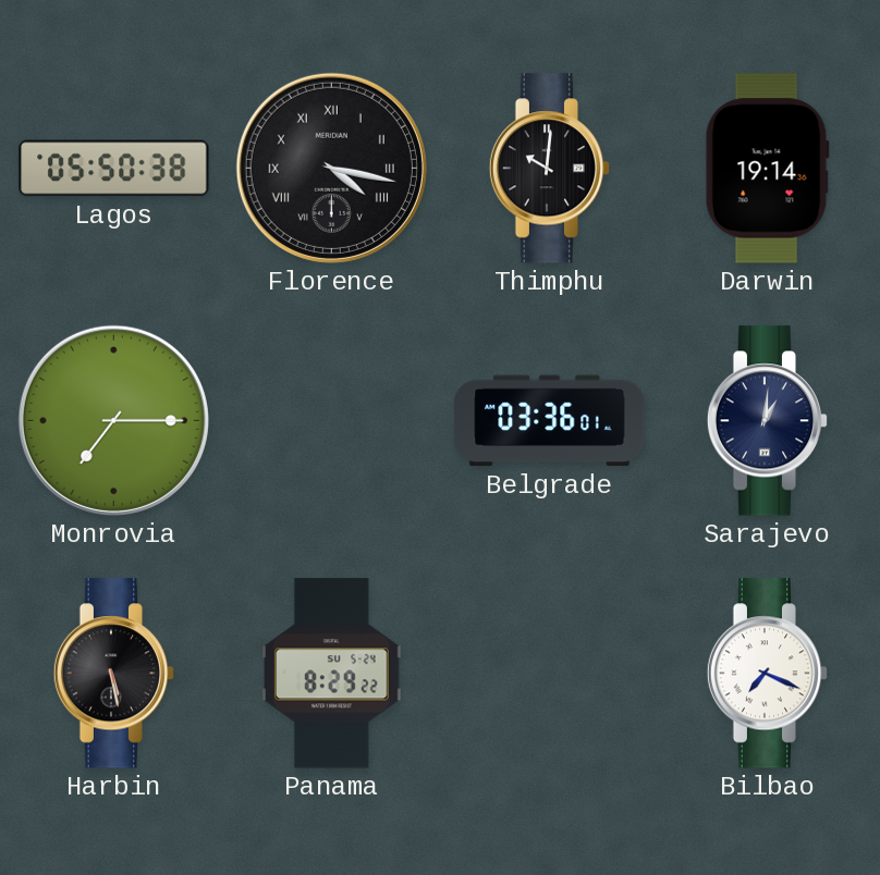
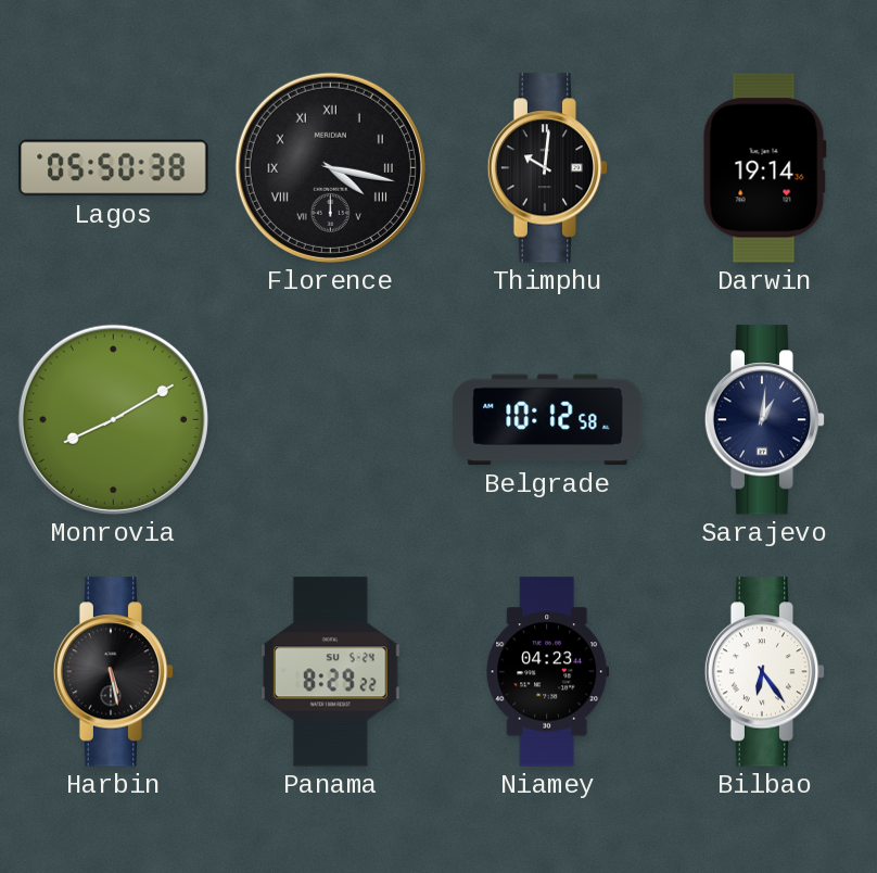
Monrovia: 7:15 -> 8:10
Belgrade: 03:36 -> 10:12
Niamey: none -> 04:23
Bilbao: 7:19 -> 6:24
